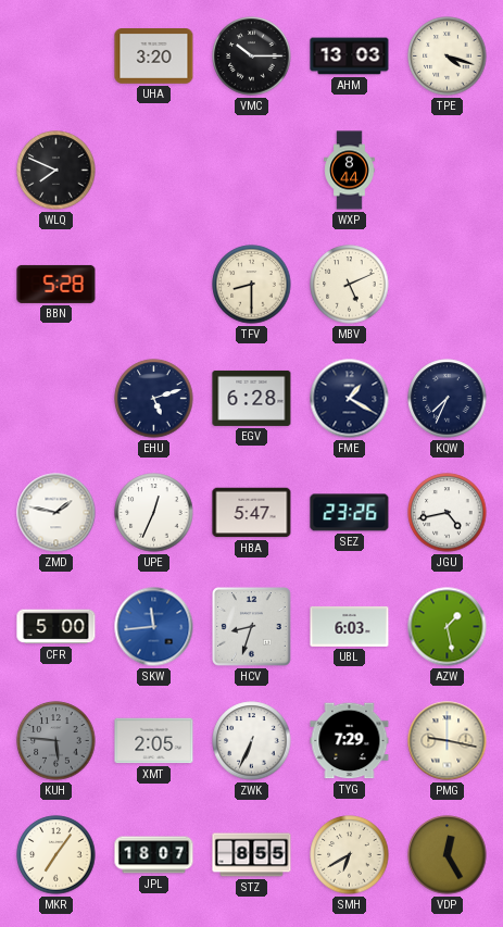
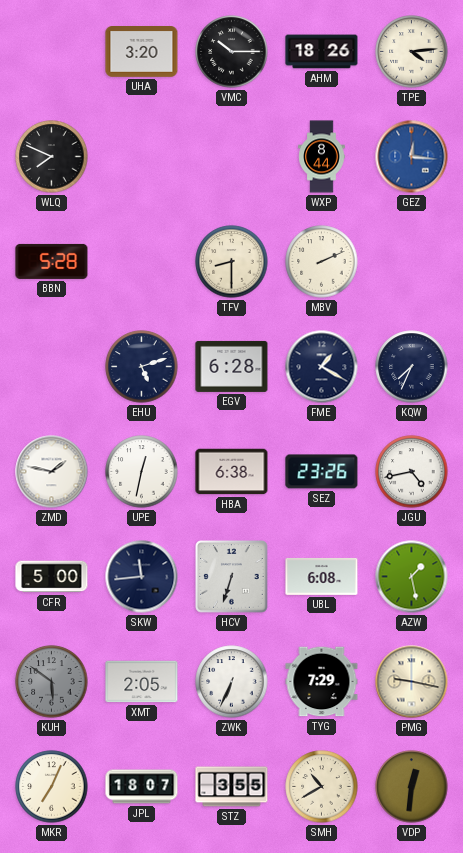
AHM: 13:03 -> 18:26
TPE: 4:18 -> 4:14
GEZ: none -> 12:16
MBV: 5:11 -> 2:11
UPE: 12:34 -> 12:32
HBA: 5:47 -> 6:38
SKW dial: blue -> navy
HCV: 8:33 -> 6:33
UBL: 6:03 -> 6:08
KUH: 5:46 -> 5:51
MKR: 7:06 -> 7:04
STZ: 8:55 -> 3:55
SMH: 6:40 -> 10:40
VDP: 12:25 -> 12:31
